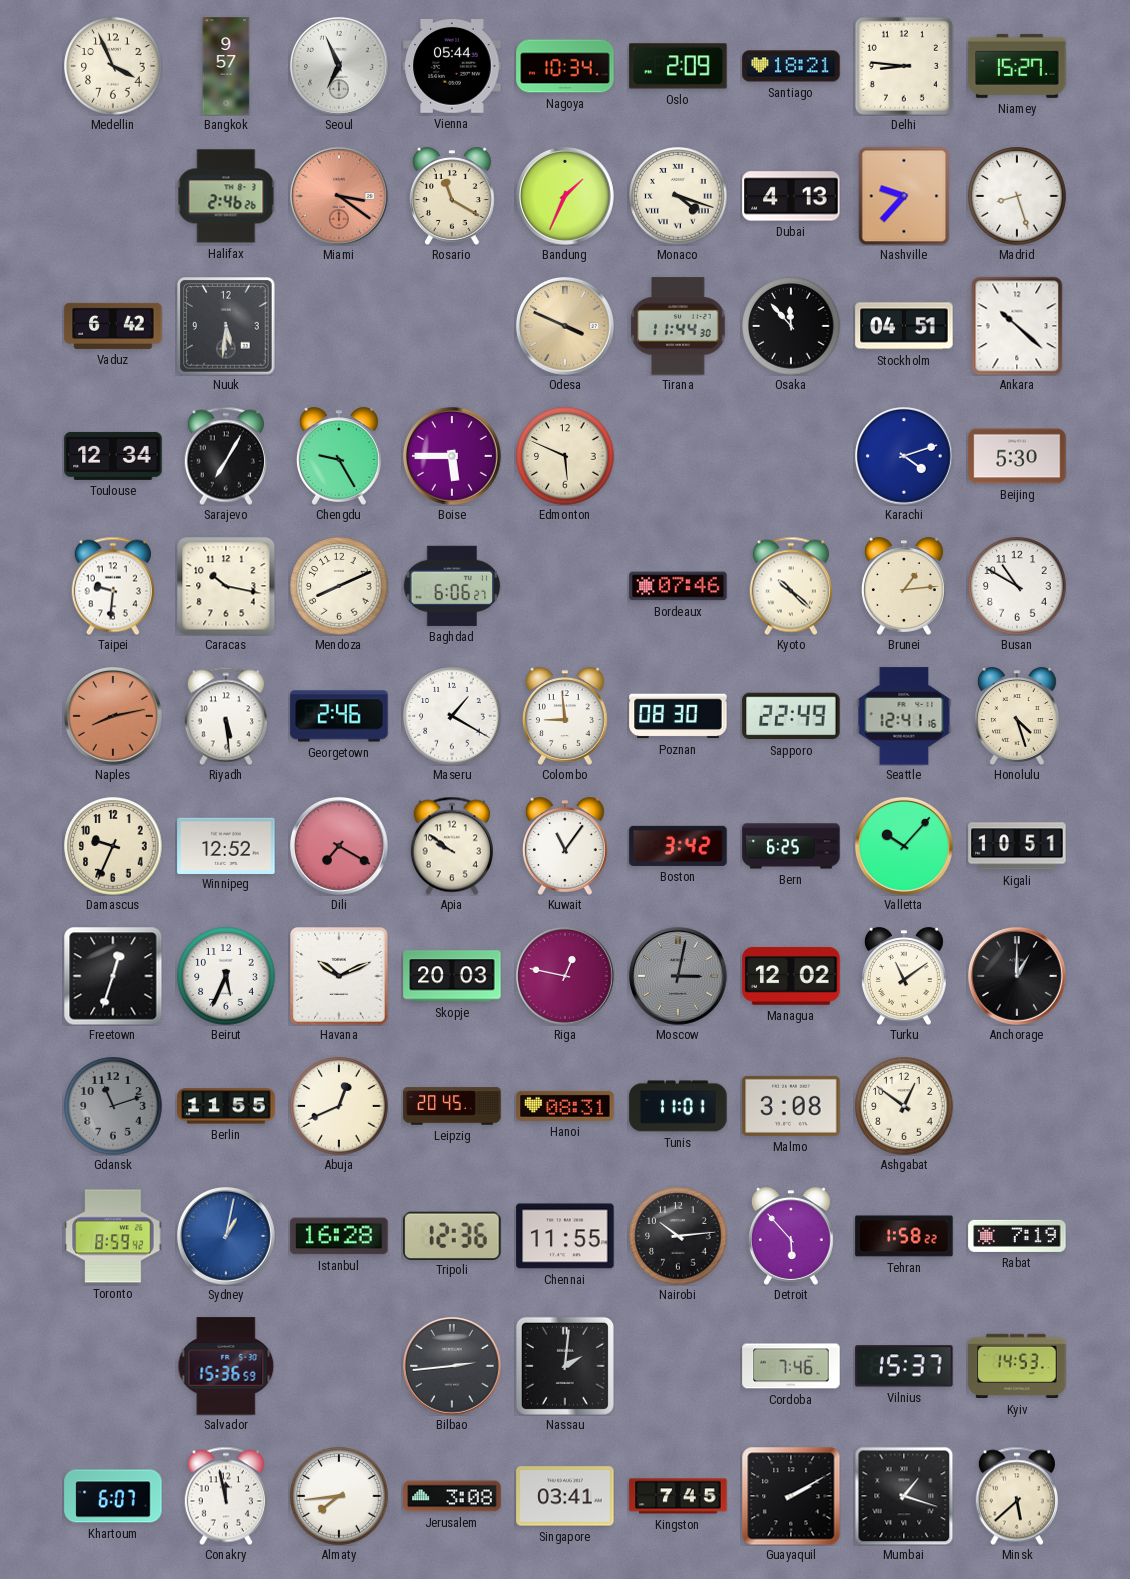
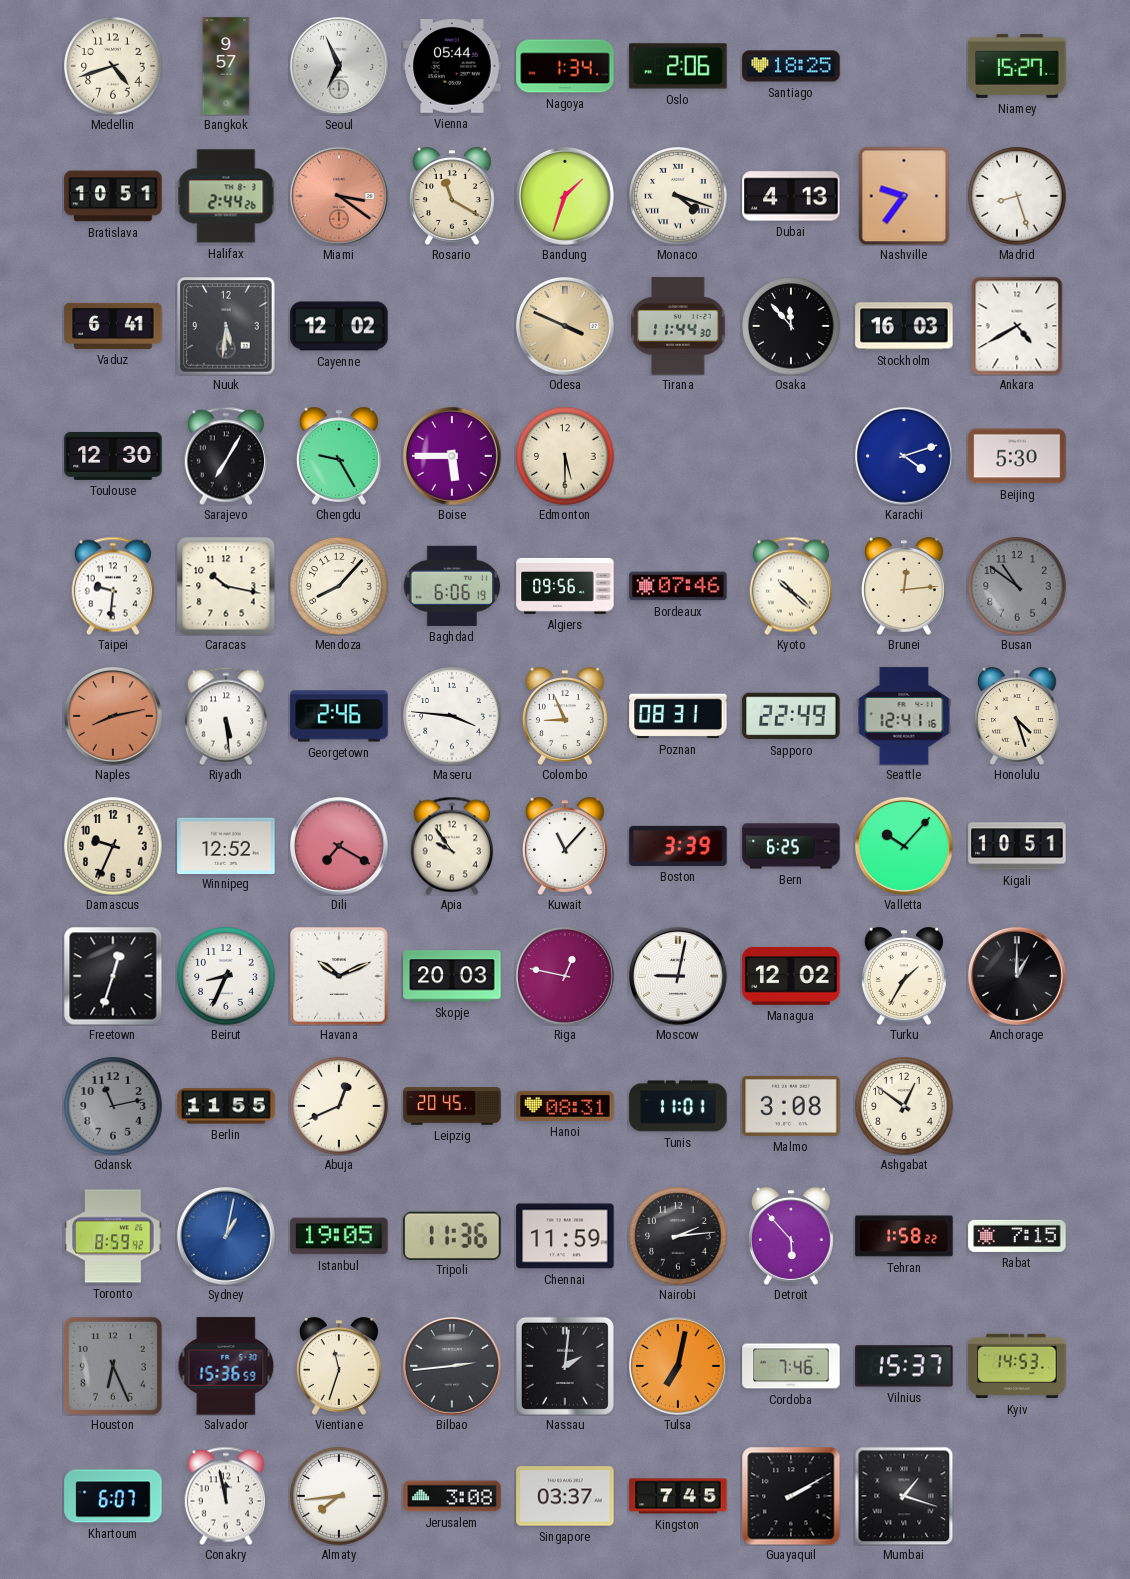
Medellin: 3:56 -> 4:42
Nagoya: 10:34 -> 1:34
Oslo: 2:09 -> 2:06
Santiago: 18:21 -> 18:25
Delhi: 8:46 -> none
Bratislava: none -> 10:51
Halifax: 2:46 -> 2:44
Bandung: 1:34 -> 1:33
Nashville: 9:37 -> 9:36
Vaduz: 6:42 -> 6:41
Cayenne: none -> 12:02
Stockholm: 04:51 -> 16:03
Ankara: 10:22 -> 4:40
Toulouse: 12:34 -> 12:30
Edmonton: 5:49 -> 5:30
Mendoza: 8:11 -> 8:07
Baghdad: 6:06:27 -> 6:06:19
Algiers: none -> 09:56
Brunei: 1:14 -> 12:14
Busan: 10:50 -> 10:51
Busan dial: white -> grey
Maseru: 1:20 -> 3:46
Colombo: 8:59 -> 8:56
Poznan: 08:30 -> 08:31
Apia: 9:51 -> 9:54
Kuwait: 11:06 -> 11:07
Boston: 3:42 -> 3:39
Beirut: 5:34 -> 8:34
Moscow: 3:02 -> 9:02
Moscow dial: grey -> white
Turku: 11:09 -> 1:35
Gdansk: 11:12 -> 11:13
Istanbul: 16:28 -> 19:05
Tripoli: 12:36 -> 11:36
Chennai: 11:55 -> 11:59
Nairobi: 10:14 -> 2:14
Rabat: 7:19 -> 7:15
Houston: none -> 6:26
Vientiane: none -> 11:33
Tulsa: none -> 7:02
Singapore: 03:41 -> 03:37
Minsk: 5:38 -> none
